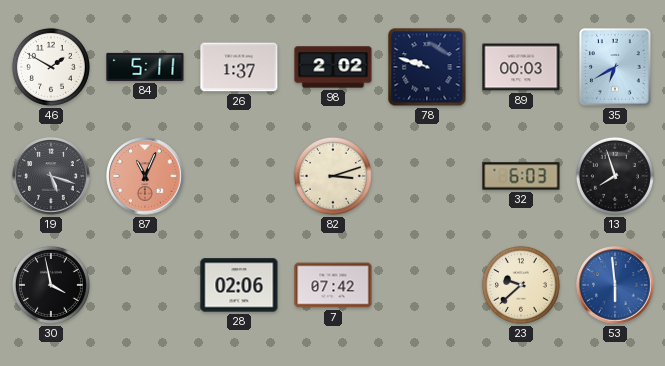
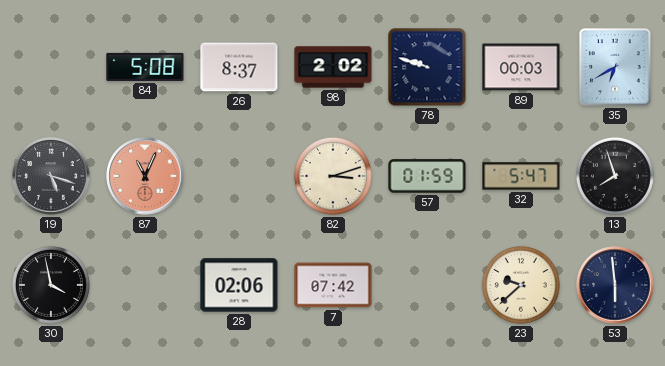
46: 1:50 -> none
84: 5:11 -> 5:08
26: 1:37 -> 8:37
57: none -> 01:59
32: 6:03 -> 5:47
53 dial: blue -> navy
